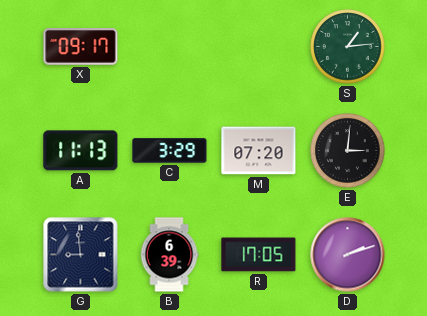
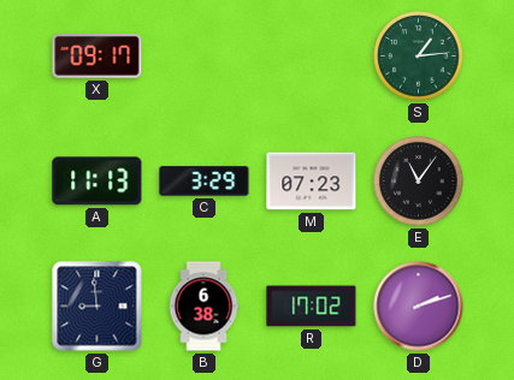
M: 07:20 -> 07:23
E: 3:01 -> 11:06
B: 6:39 -> 6:38
R: 17:05 -> 17:02
